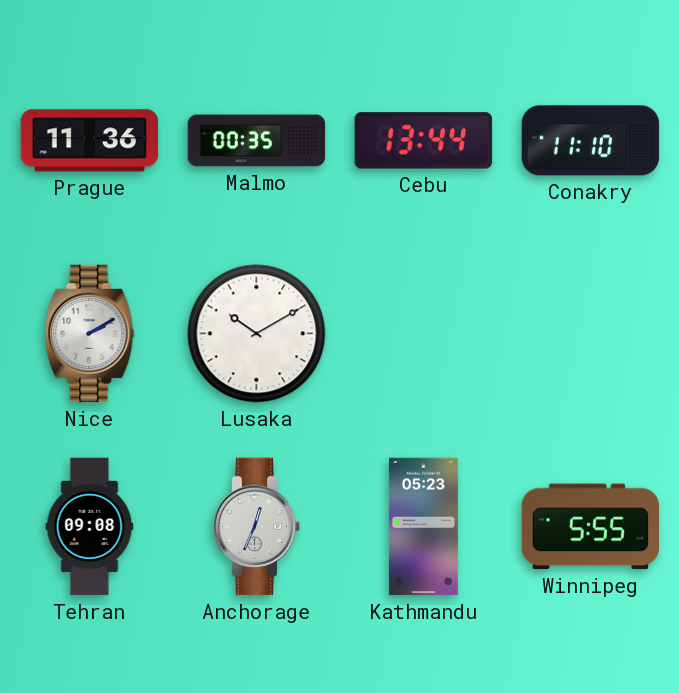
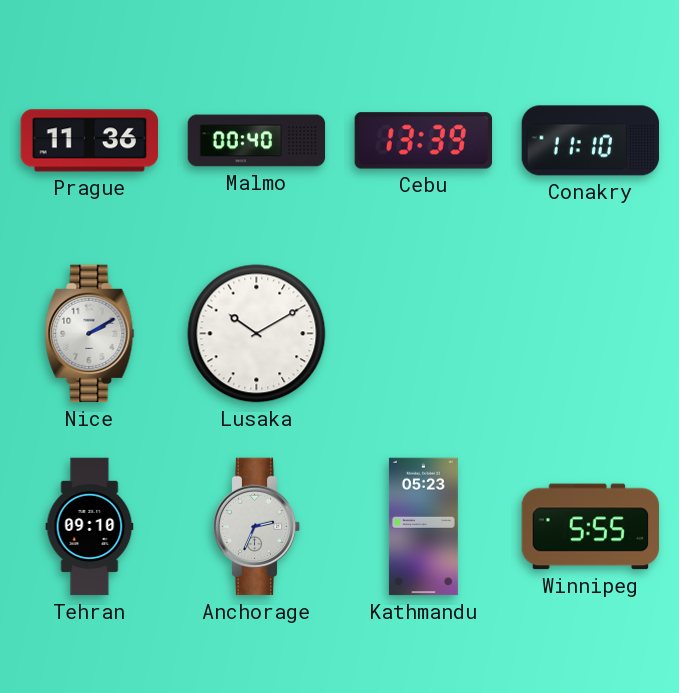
Malmo: 00:35 -> 00:40
Cebu: 13:44 -> 13:39
Tehran: 09:08 -> 09:10
Anchorage: 12:34 -> 2:34
